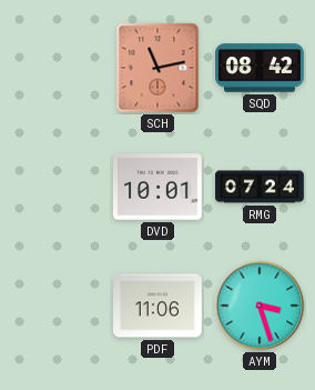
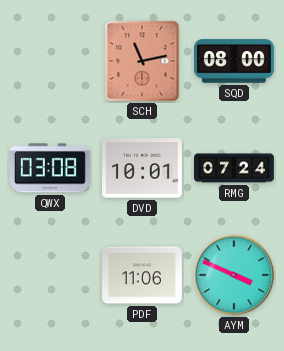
SQD: 08:42 -> 08:00
QWX: none -> 03:08
AYM: 3:27 -> 3:49
